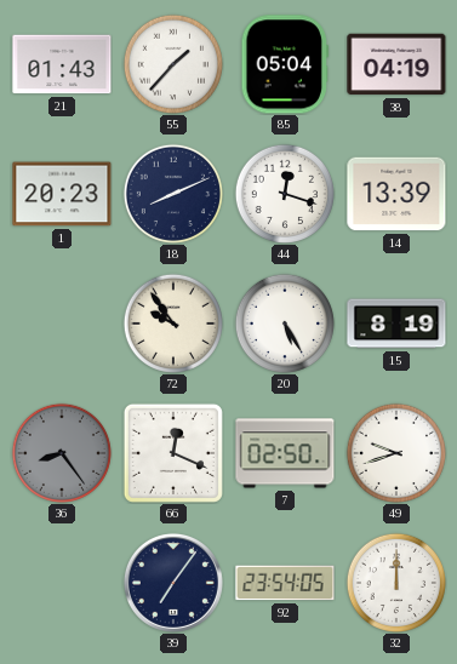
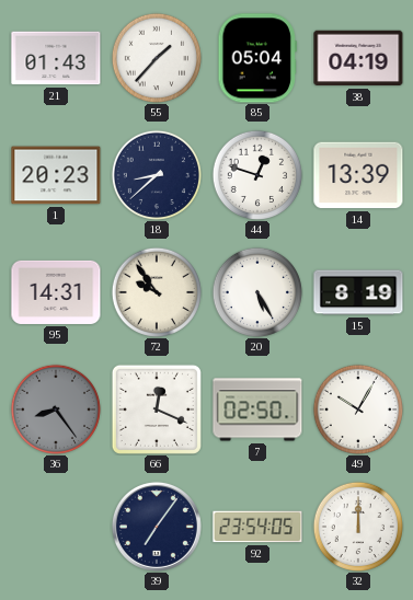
18: 8:11 -> 8:38
44: 12:18 -> 12:48
95: none -> 14:31
49: 9:42 -> 10:05
